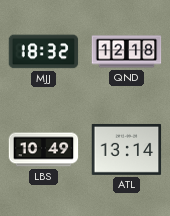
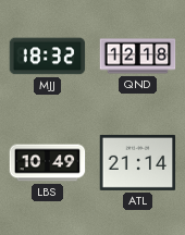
ATL: 13:14 -> 21:14
